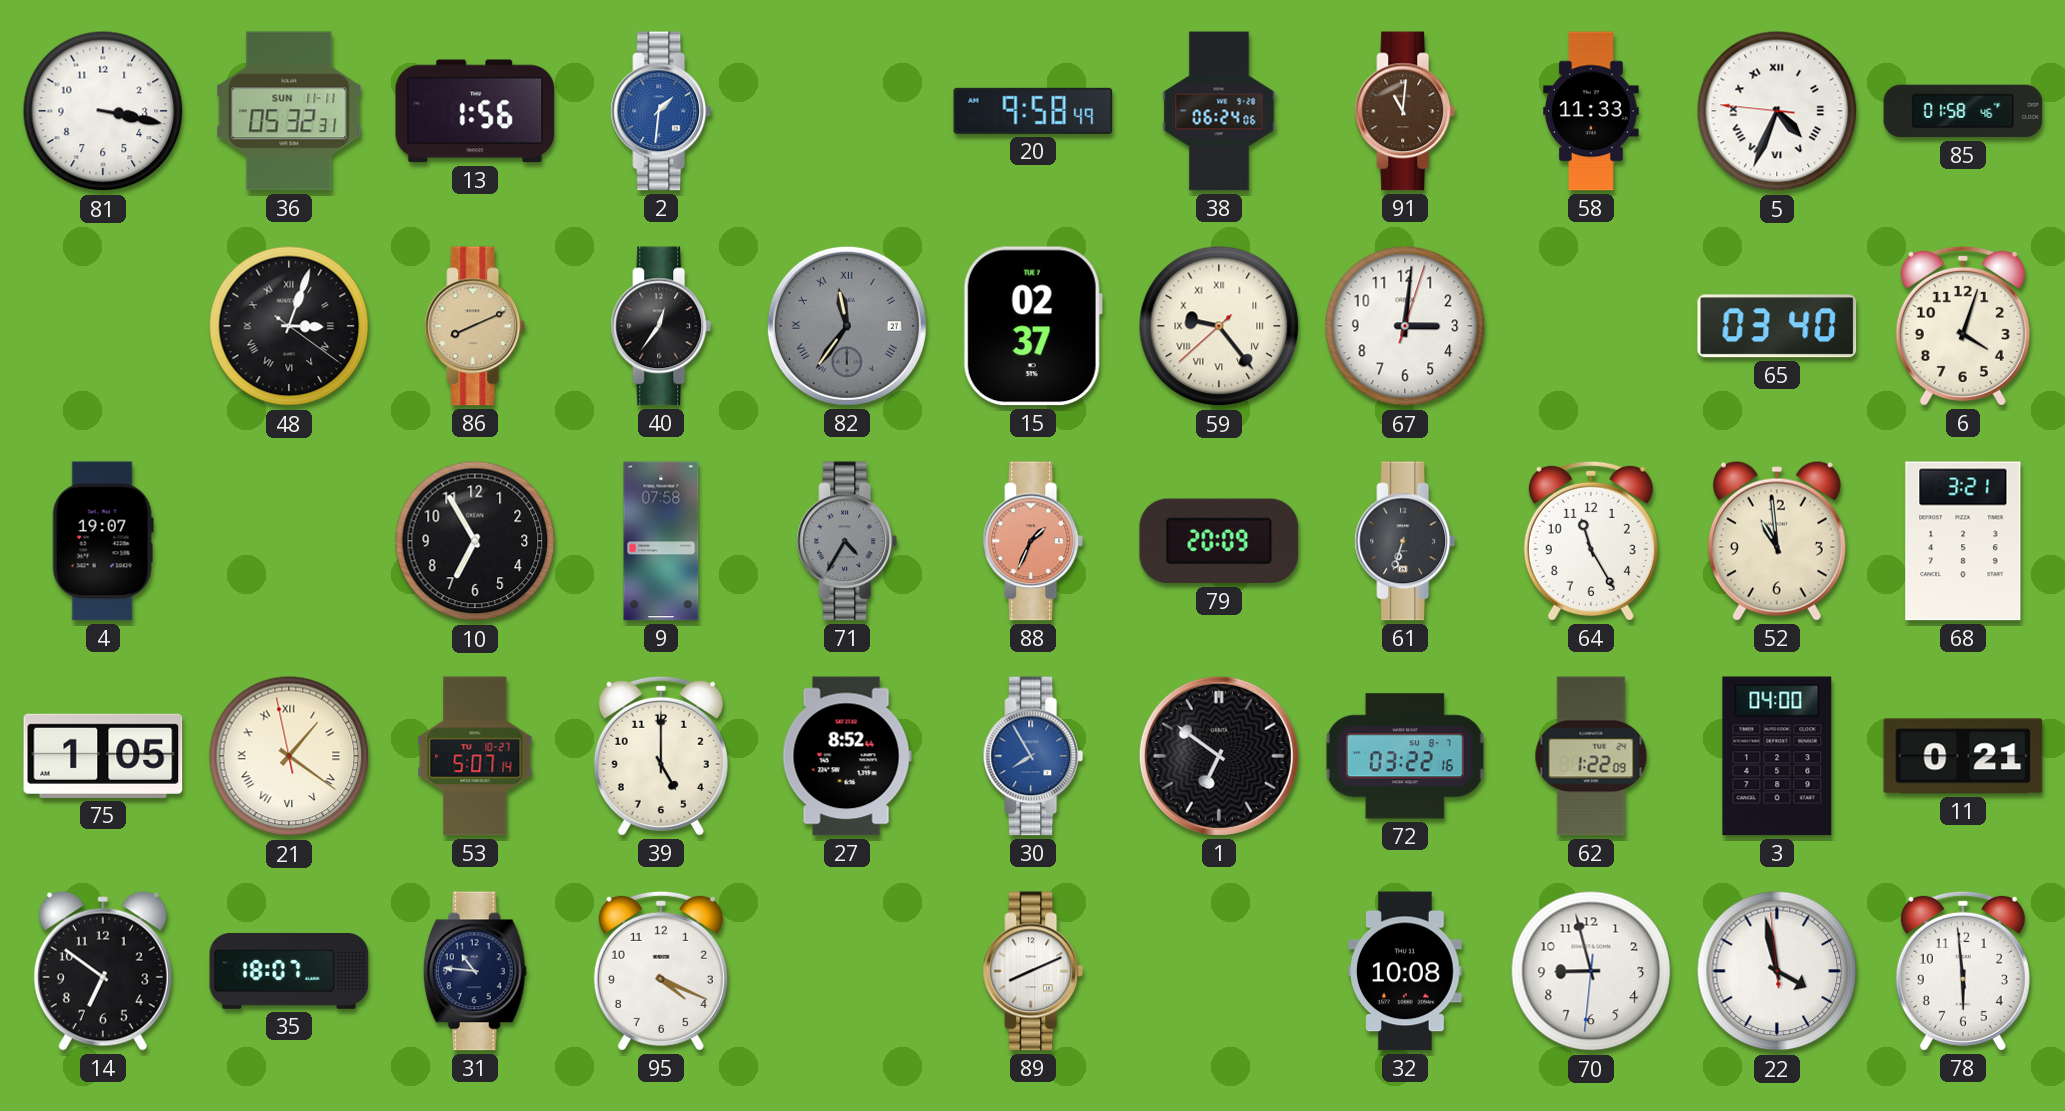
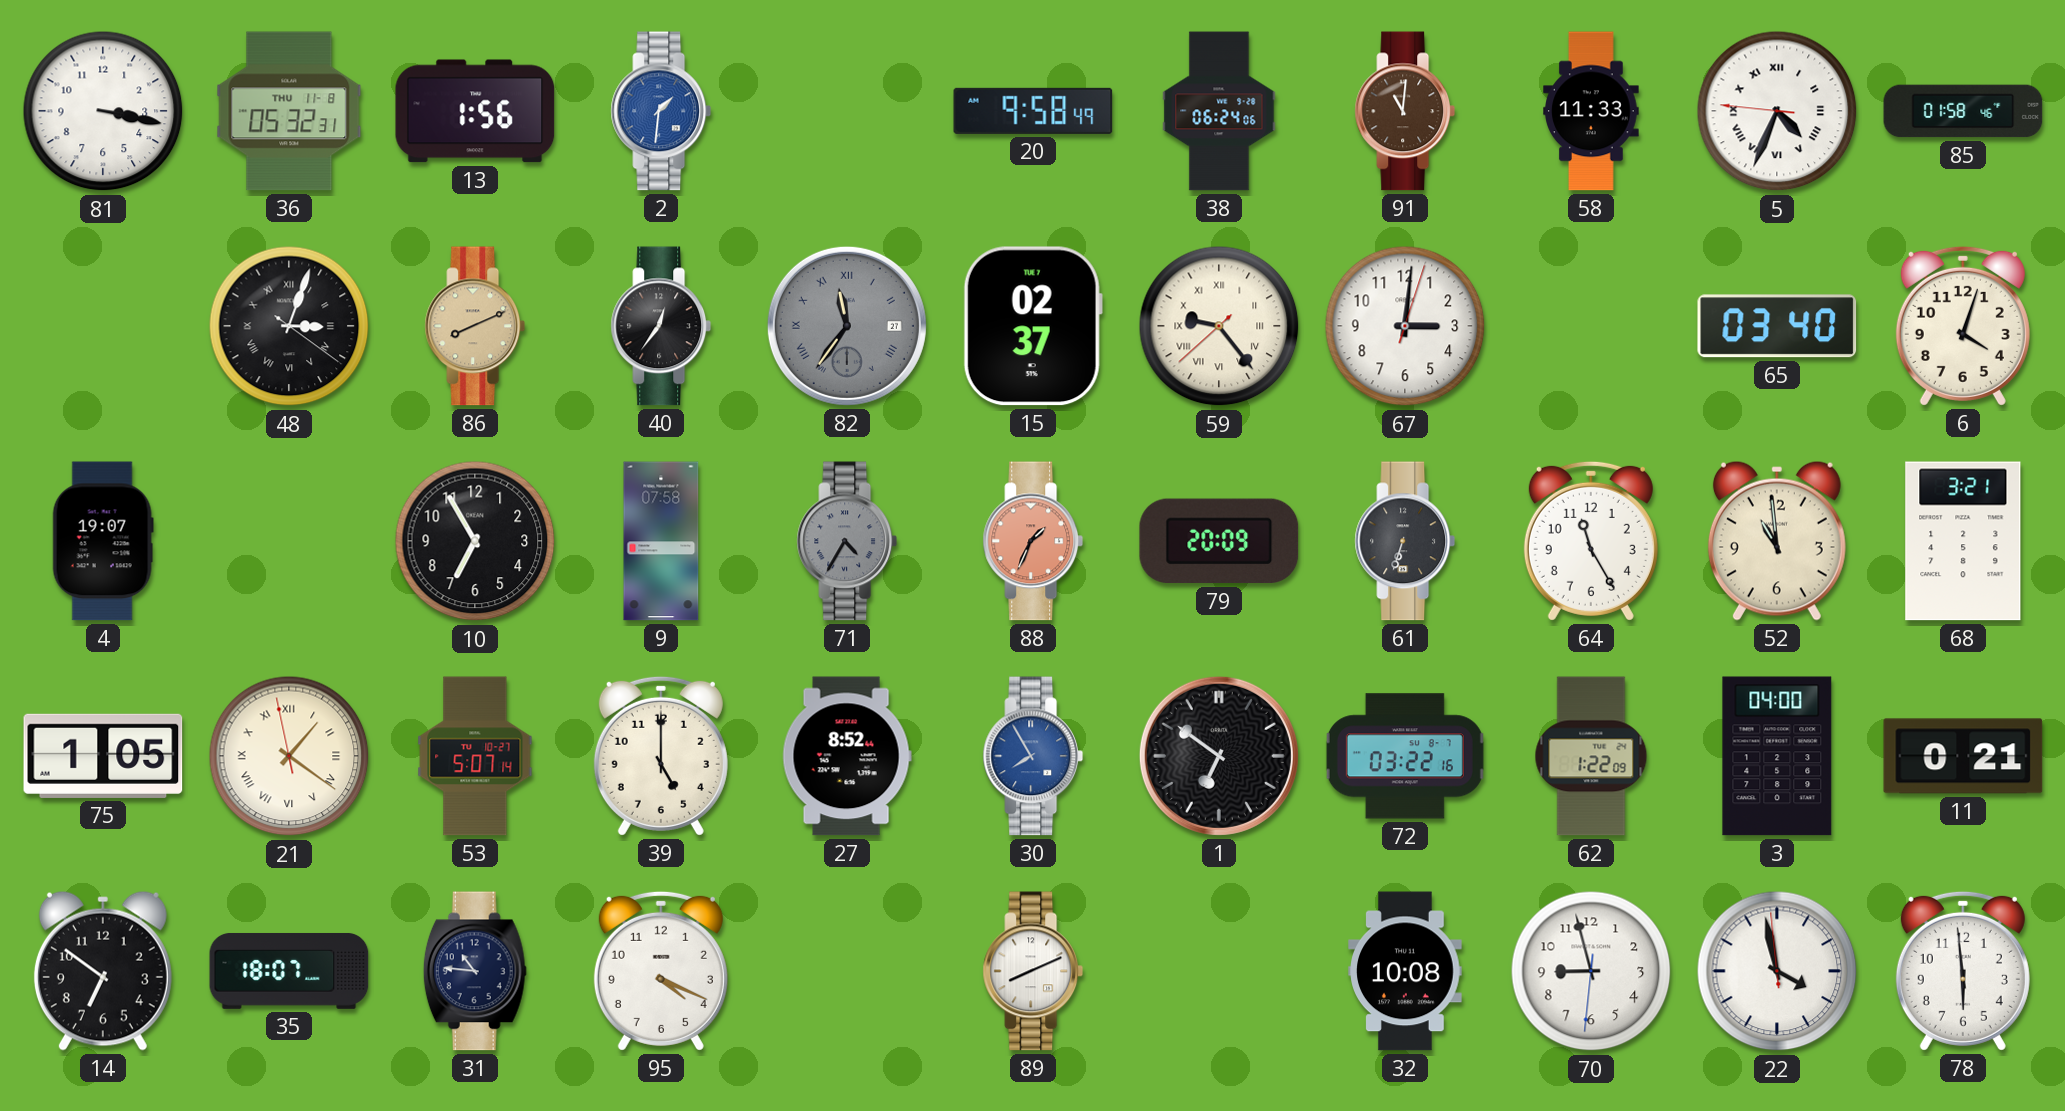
36 date: SUN 11-11 -> THU 11-8
